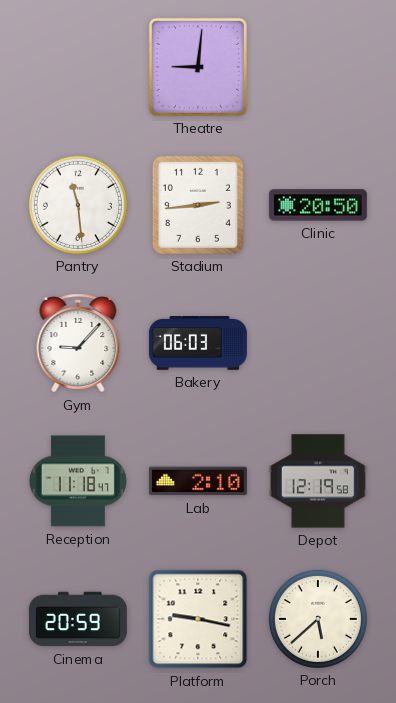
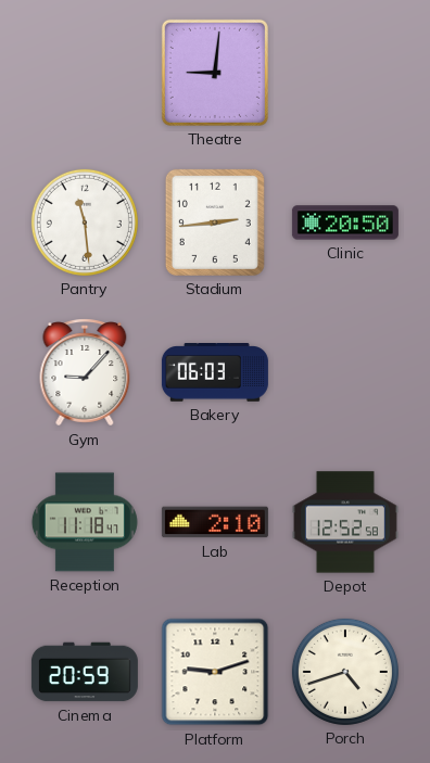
Depot: 12:19 -> 12:52
Platform: 9:17 -> 9:12
Porch: 5:38 -> 4:42
